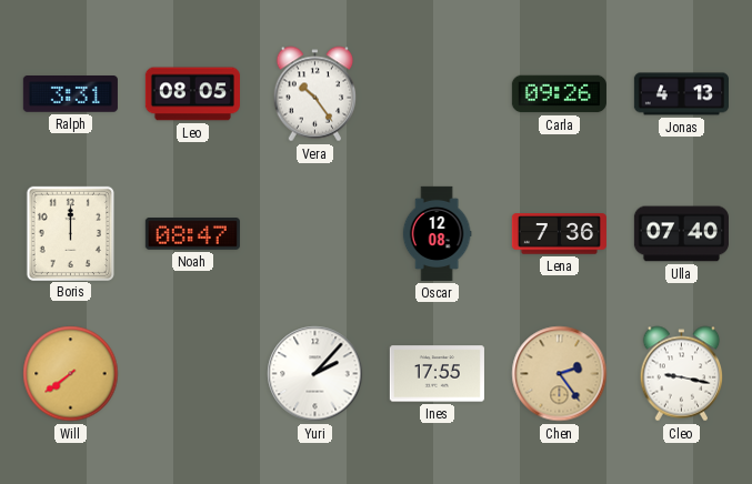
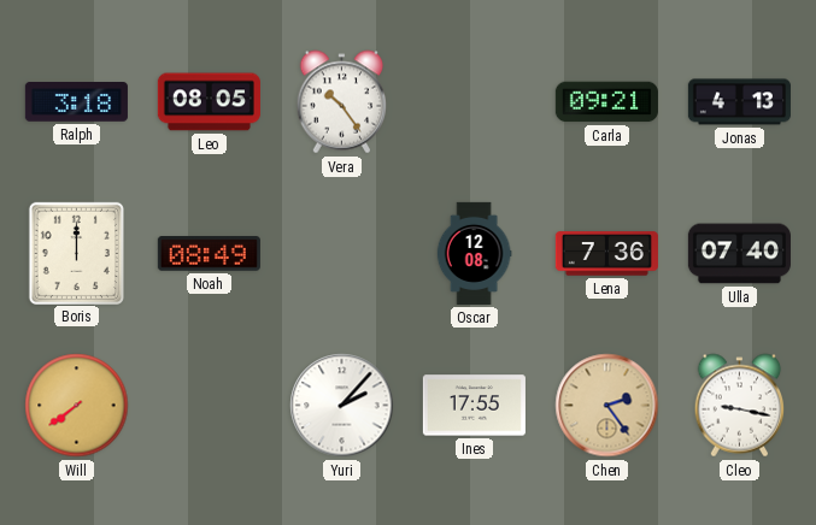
Ralph: 3:31 -> 3:18
Carla: 09:26 -> 09:21
Noah: 08:47 -> 08:49
